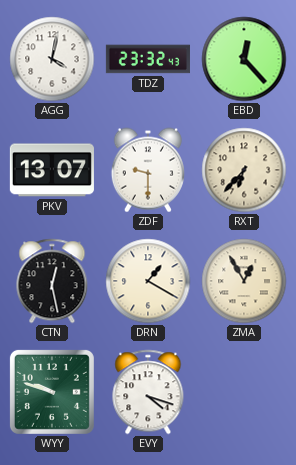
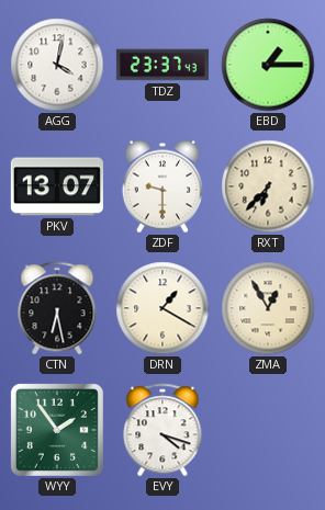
TDZ: 23:32 -> 23:37
EBD: 12:23 -> 1:15
CTN: 12:28 -> 6:28
WYY: 9:48 -> 1:54
